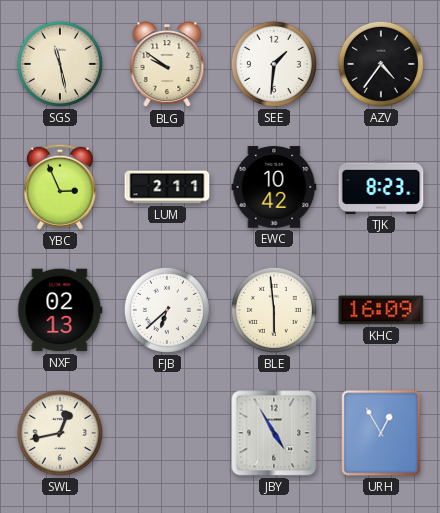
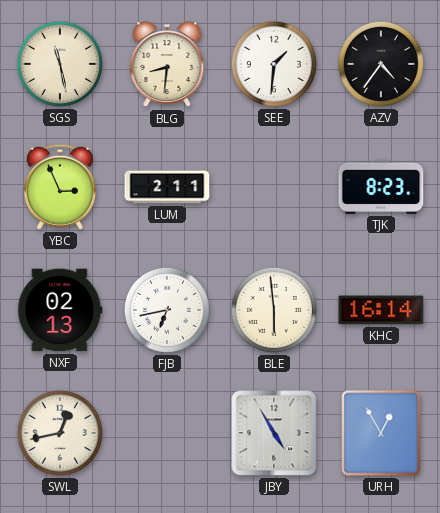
BLG: 9:51 -> 8:31
EWC: 10:42 -> none
FJB: 6:38 -> 6:43
KHC: 16:09 -> 16:14
